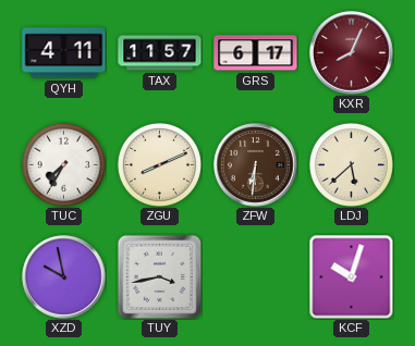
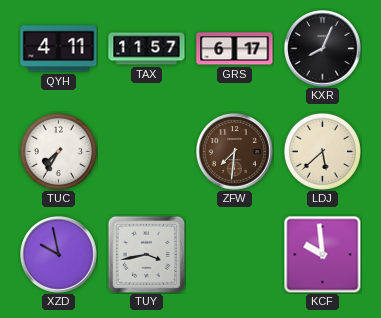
KXR dial: burgundy -> black
ZGU: 8:11 -> none
ZFW: 6:31 -> 7:31
KCF: 10:03 -> 9:59
